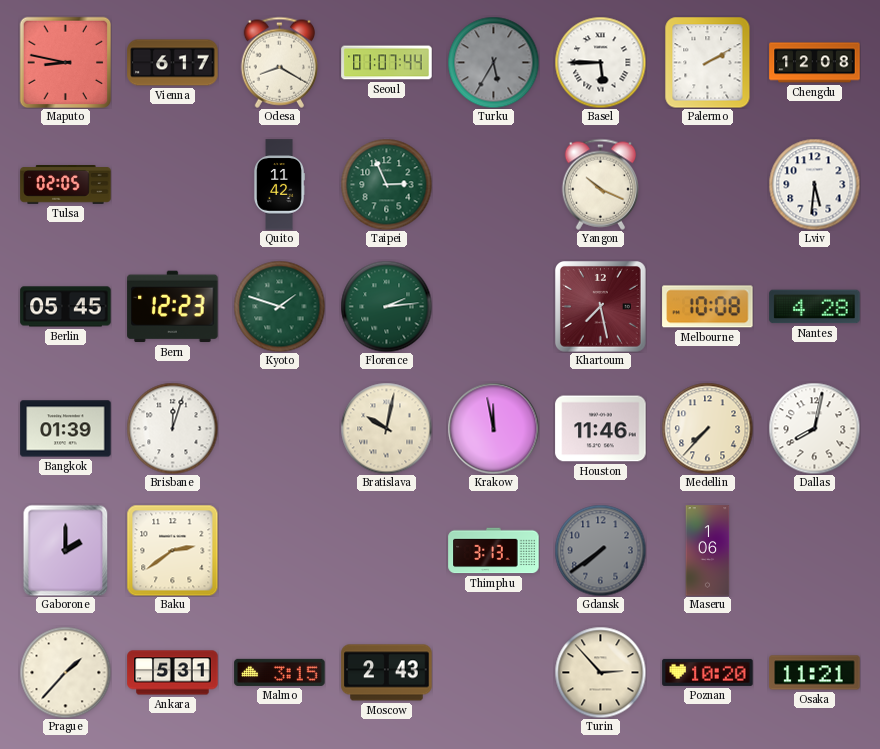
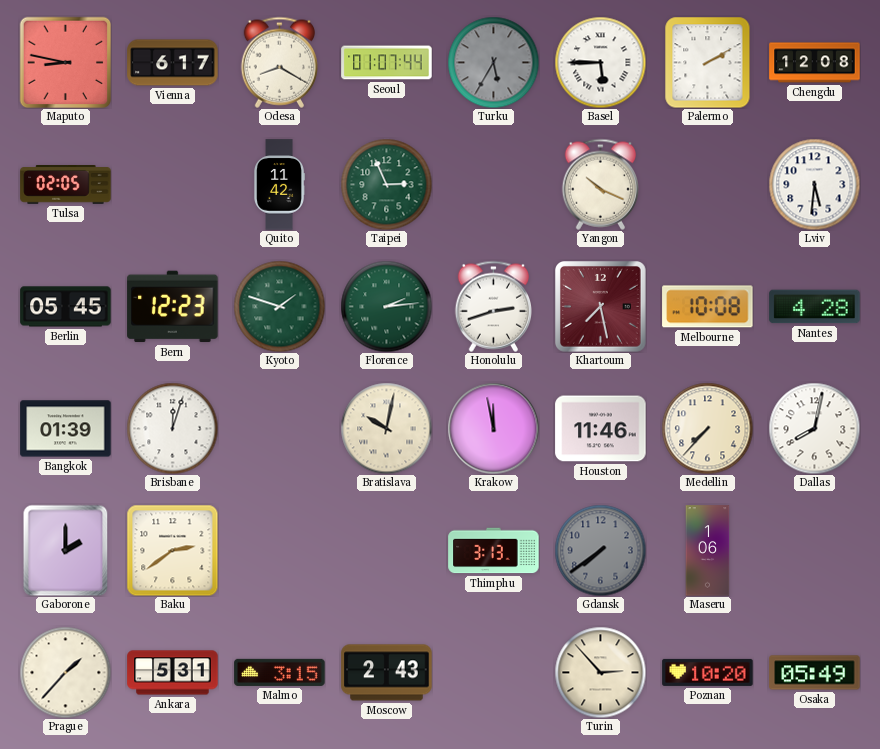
Honolulu: none -> 2:42
Osaka: 11:21 -> 05:49
